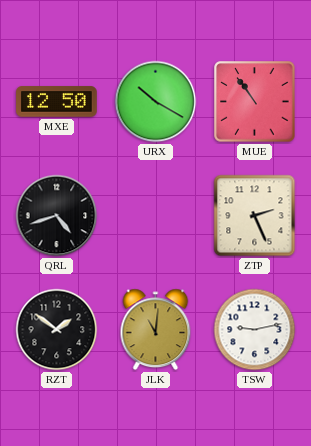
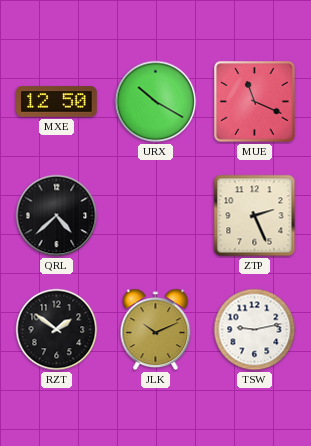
MUE: 10:54 -> 11:19
QRL: 4:42 -> 4:38
JLK: 11:01 -> 10:11
